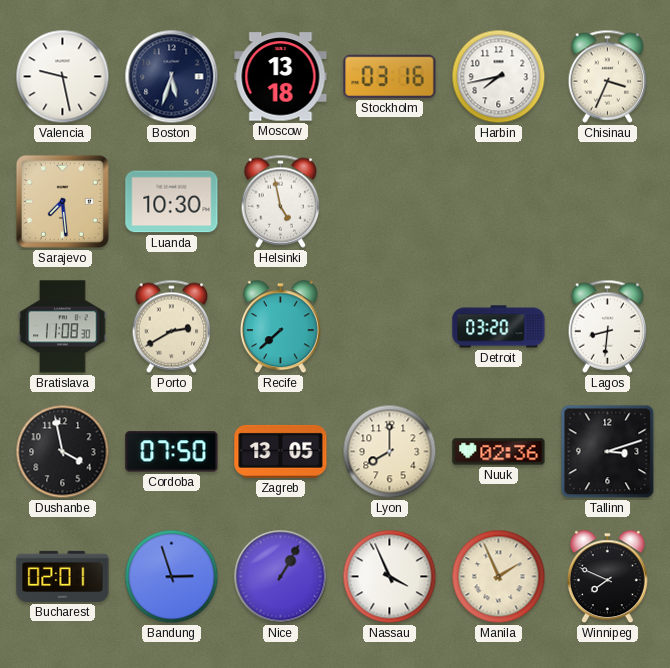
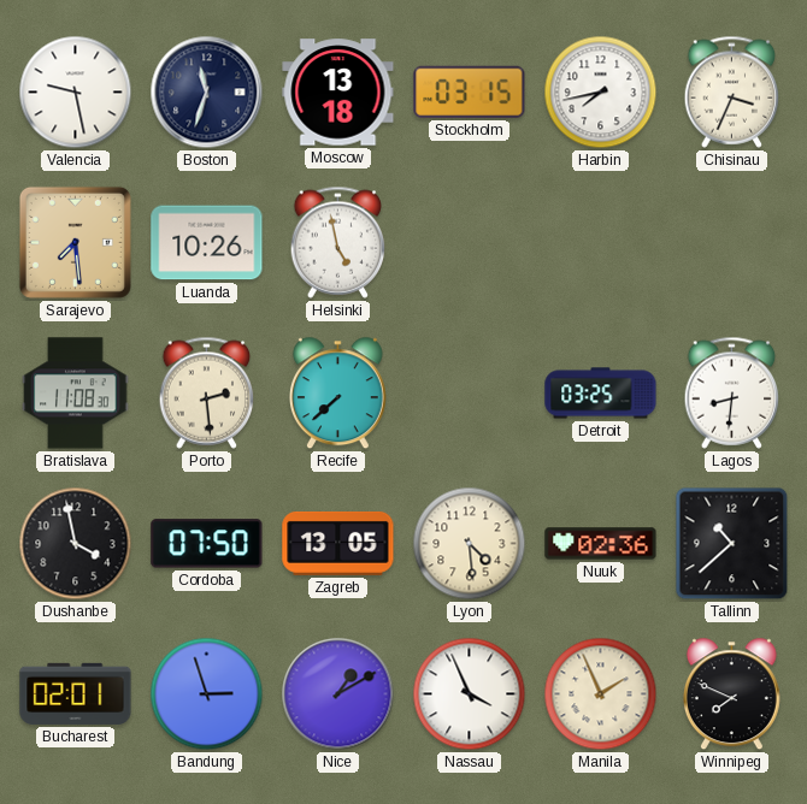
Boston: 5:33 -> 11:33
Stockholm: 03:16 -> 03:15
Luanda: 10:30 -> 10:26
Porto: 2:40 -> 2:29
Detroit: 03:20 -> 03:25
Lyon: 8:00 -> 4:29
Tallinn: 3:12 -> 10:38
Nice: 1:05 -> 1:10
